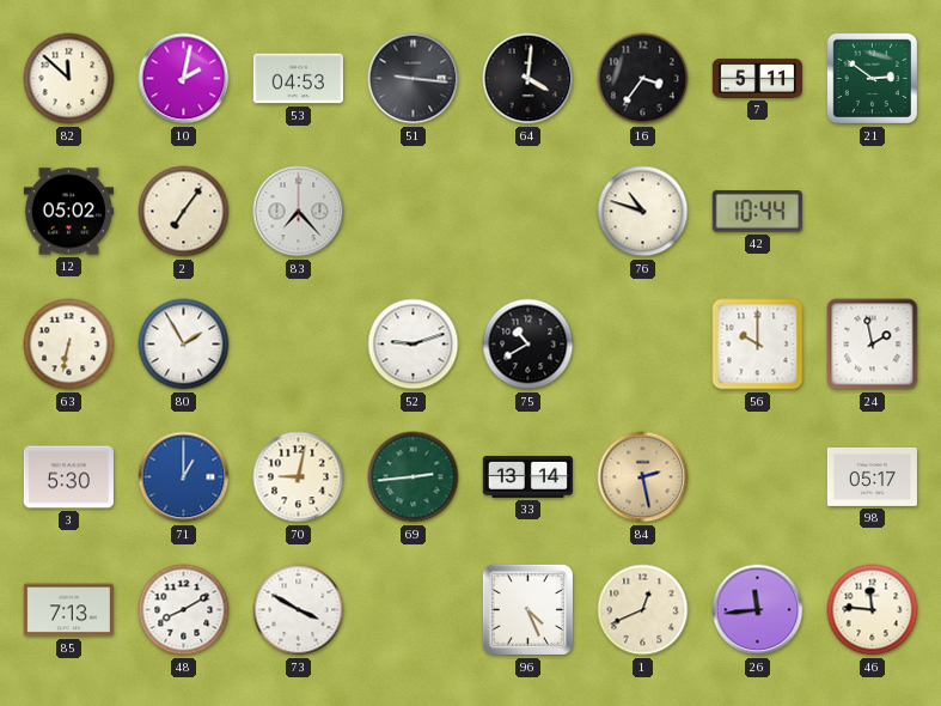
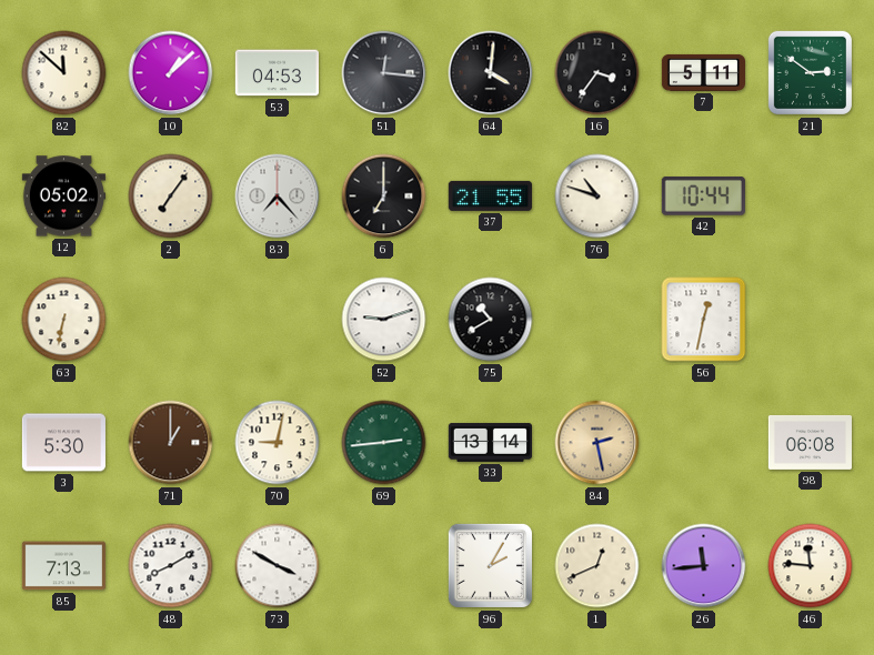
10: 2:02 -> 1:08
51: 9:16 -> 12:16
6: none -> 7:00
37: none -> 21:55
80: 1:55 -> none
56: 10:00 -> 12:32
24: 1:58 -> none
71 dial: blue -> brown
98: 05:17 -> 06:08
96: 4:26 -> 2:05
